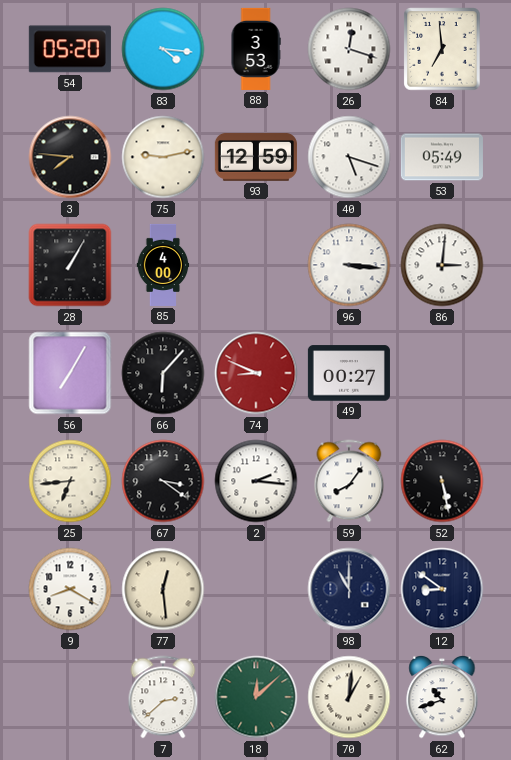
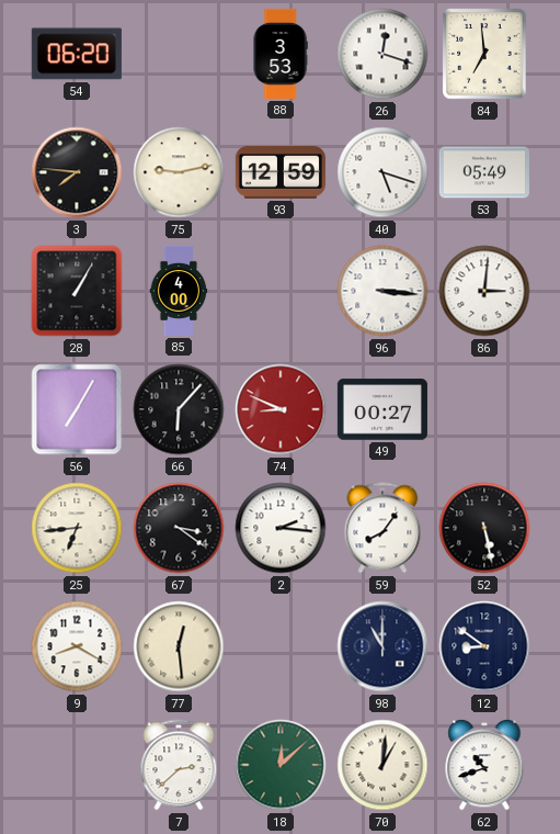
54: 05:20 -> 06:20
83: 4:16 -> none
